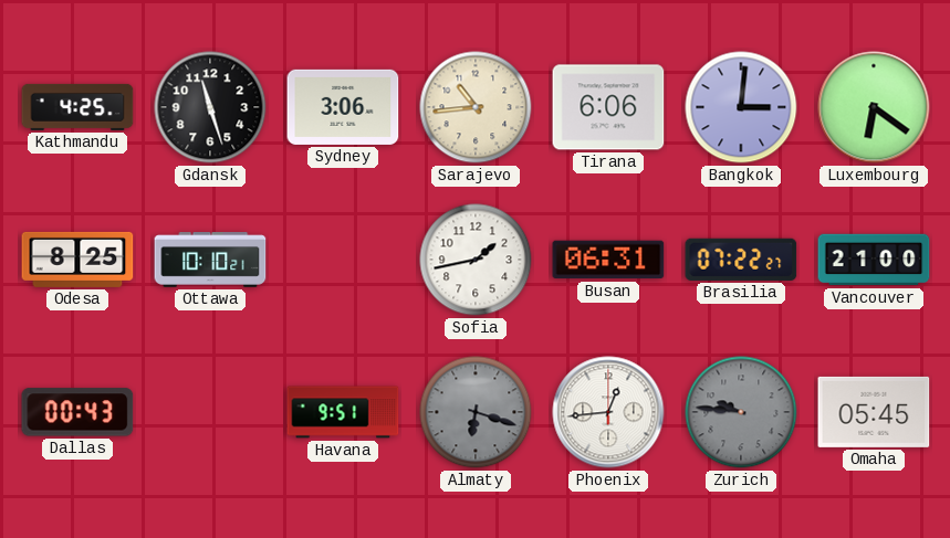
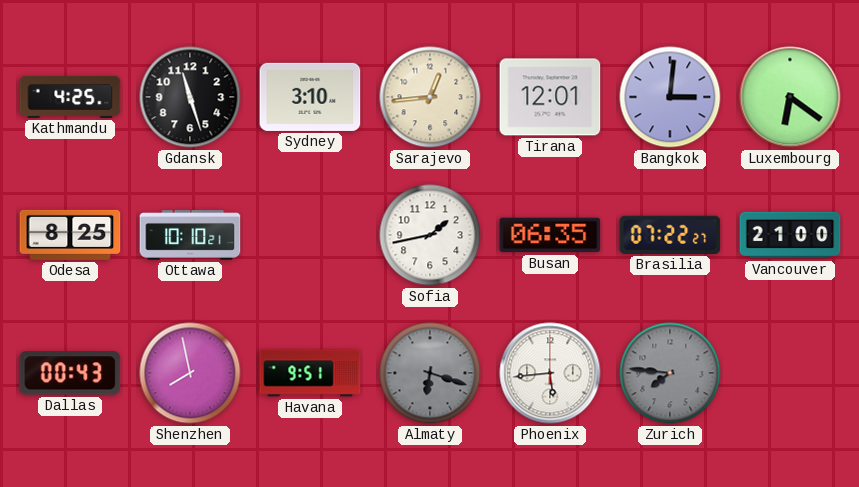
Sydney: 3:06 -> 3:10
Sarajevo: 10:44 -> 12:44
Tirana: 6:06 -> 12:01
Busan: 06:31 -> 06:35
Shenzhen: none -> 7:58
Phoenix: 12:44 -> 5:44
Zurich: 9:46 -> 7:46
Omaha: 05:45 -> none
